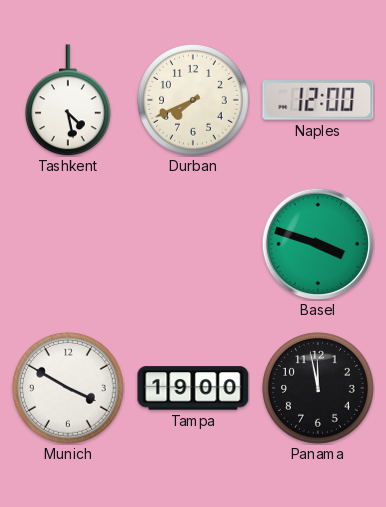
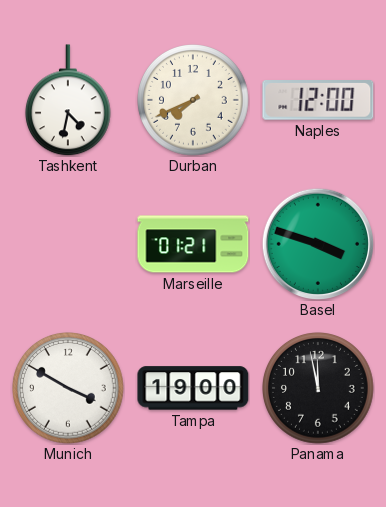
Tashkent: 4:28 -> 4:32
Marseille: none -> 01:21
